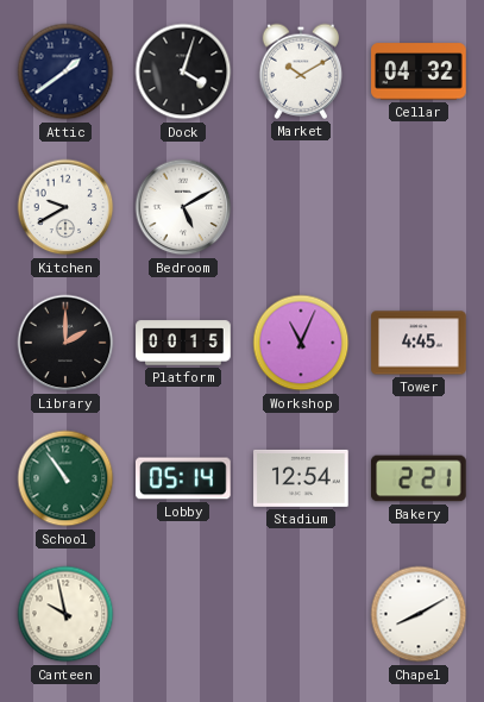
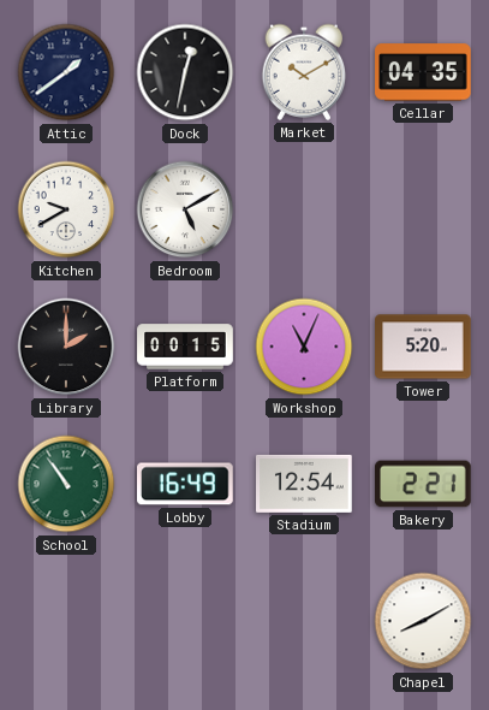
Dock: 4:03 -> 12:32
Cellar: 04:32 -> 04:35
Tower: 4:45 -> 5:20
Lobby: 05:14 -> 16:49
Canteen: 9:58 -> none
